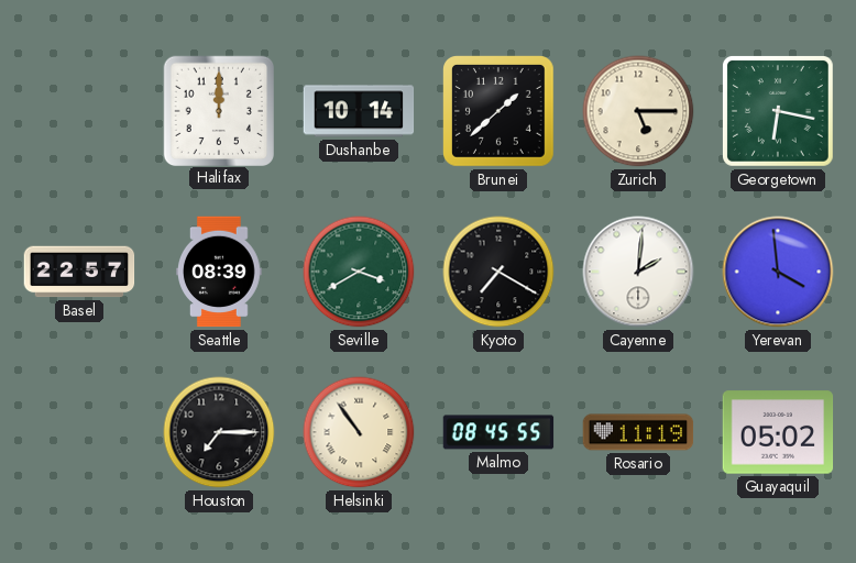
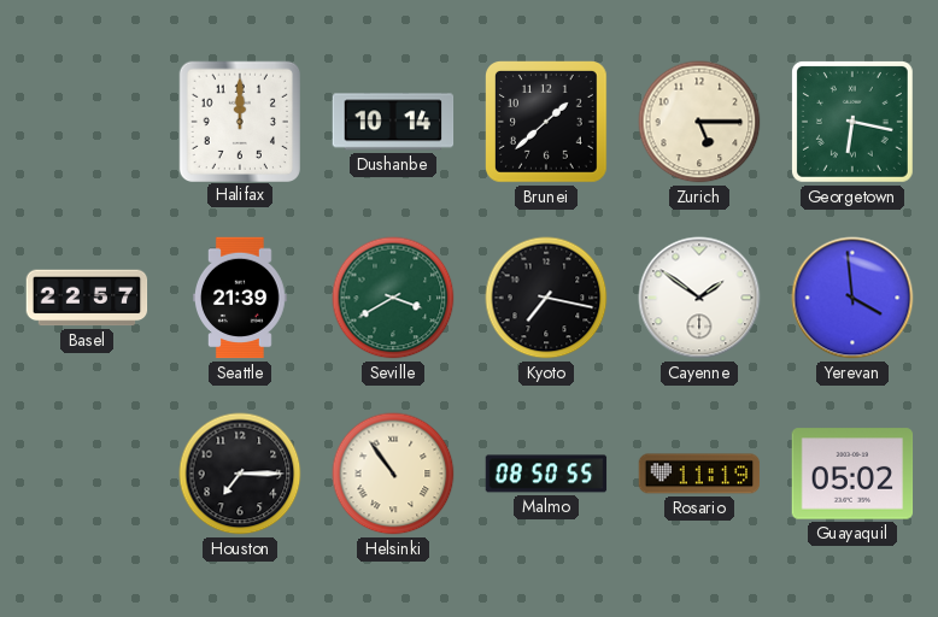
Seattle: 08:39 -> 21:39
Kyoto: 7:20 -> 7:17
Cayenne: 2:01 -> 1:51
Malmo: 08:45 -> 08:50
